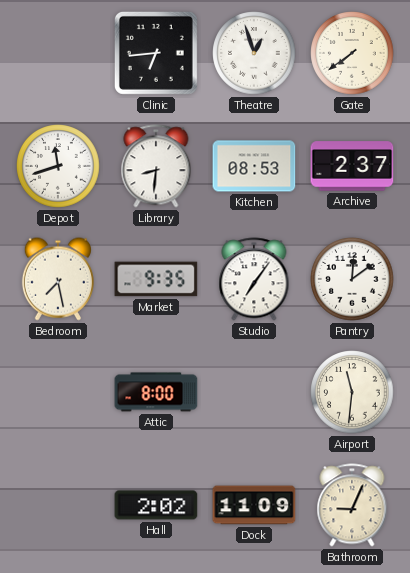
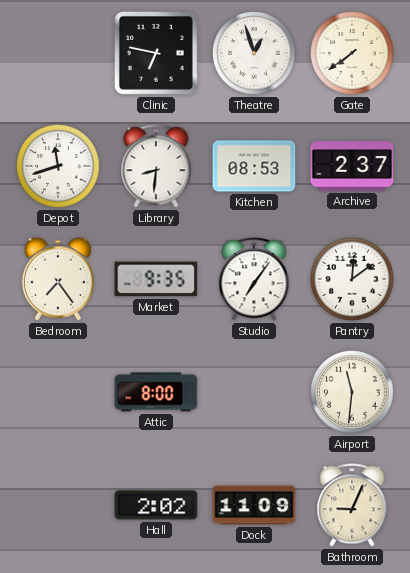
Clinic: 6:44 -> 6:47
Bedroom: 7:28 -> 7:24
